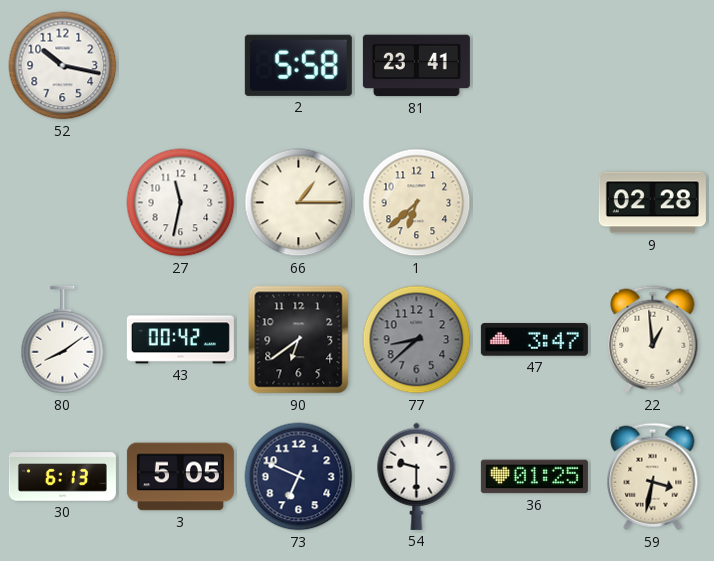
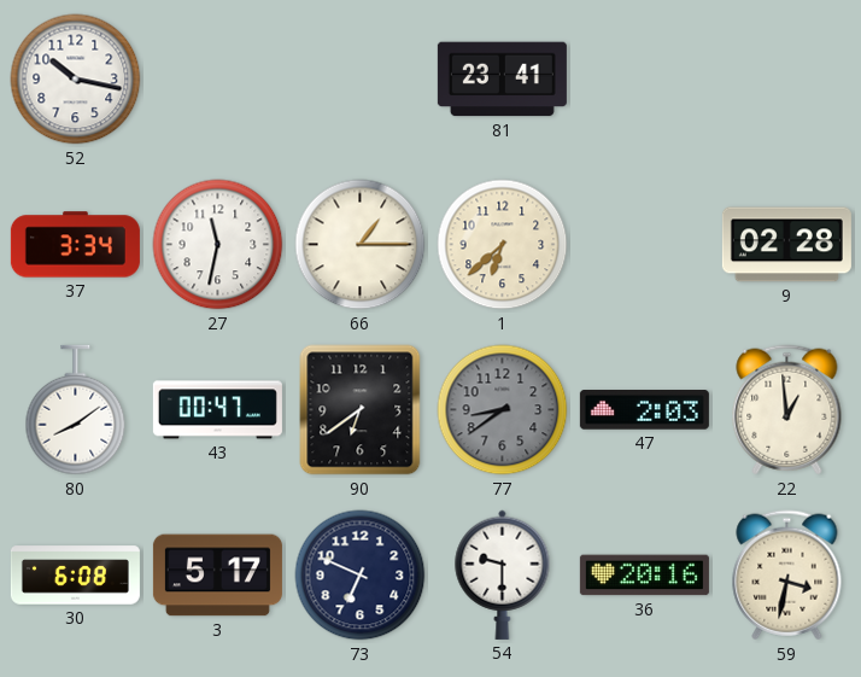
2: 5:58 -> none
37: none -> 3:34
43: 00:42 -> 00:47
77: 8:38 -> 8:39
47: 3:47 -> 2:03
30: 6:13 -> 6:08
3: 5:05 -> 5:17
36: 01:25 -> 20:16
